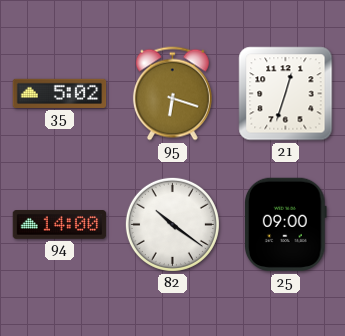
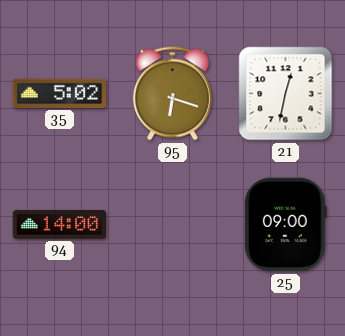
21: 12:33 -> 12:32
82: 10:21 -> none
